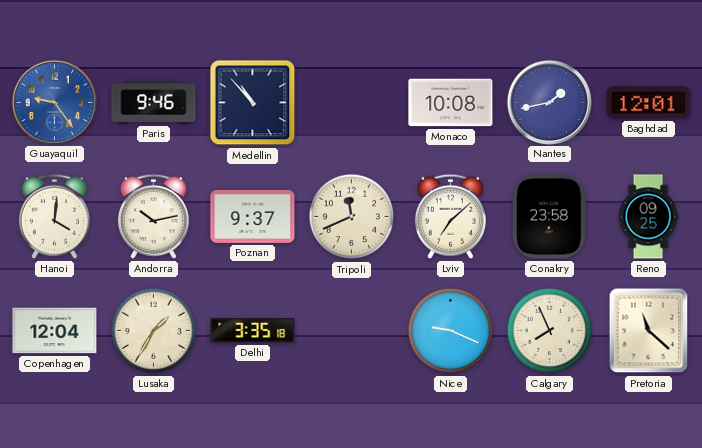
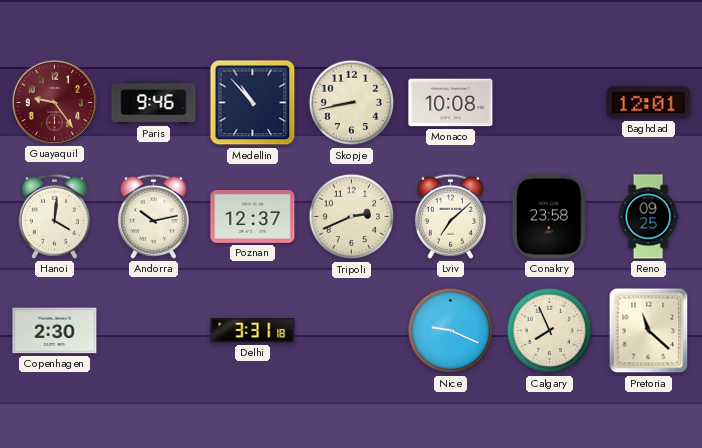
Guayaquil dial: blue -> burgundy
Skopje: none -> 8:43
Nantes: 1:43 -> none
Poznan: 9:37 -> 12:37
Tripoli: 11:41 -> 2:41
Copenhagen: 12:04 -> 2:30
Lusaka: 1:35 -> none
Delhi: 3:35 -> 3:31
